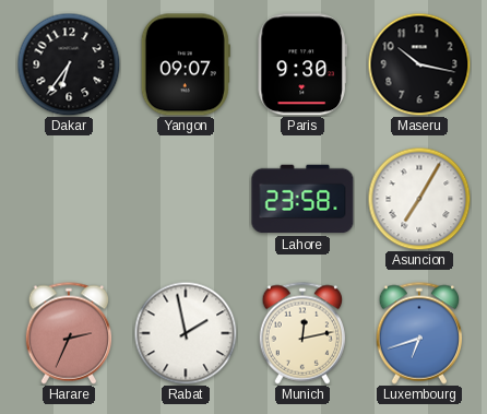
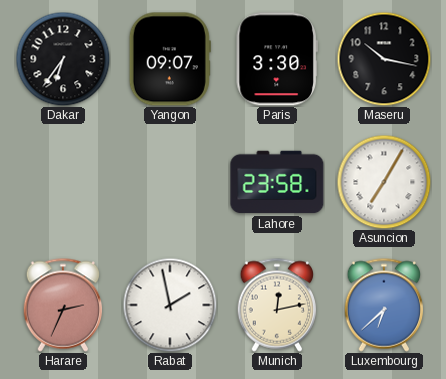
Paris: 9:30 -> 3:30
Luxembourg: 6:42 -> 6:38
